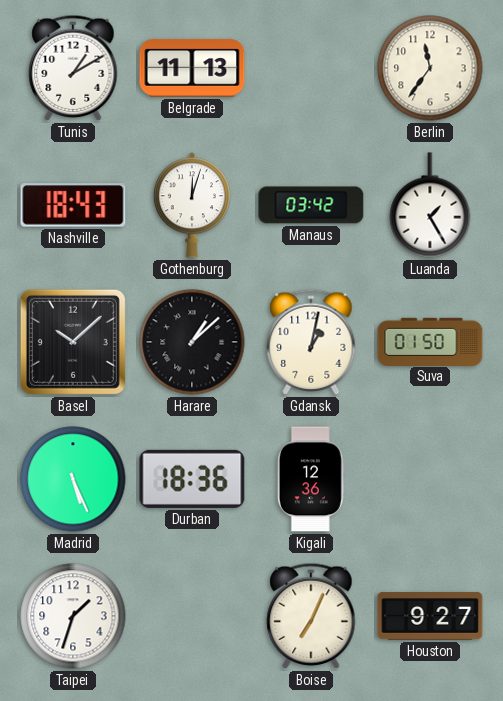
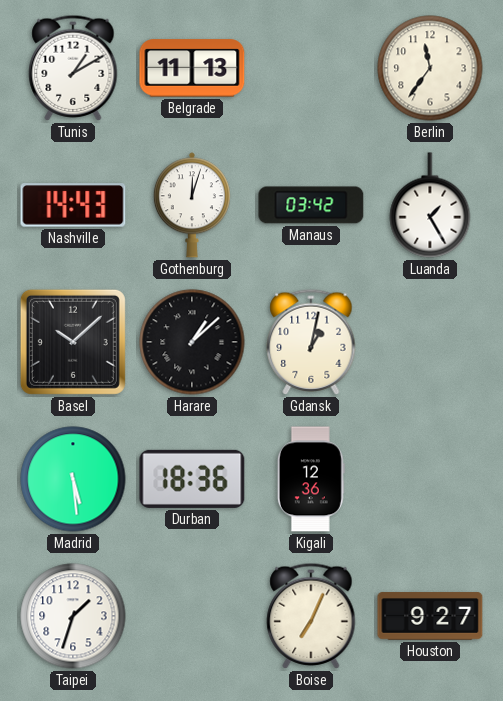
Nashville: 18:43 -> 14:43
Suva: 01:50 -> none
Madrid: 5:26 -> 5:29
